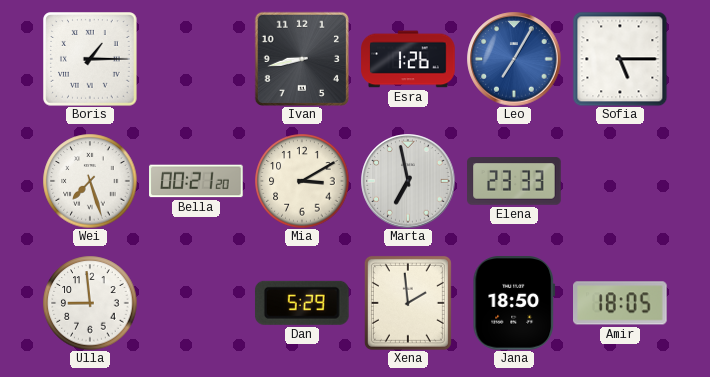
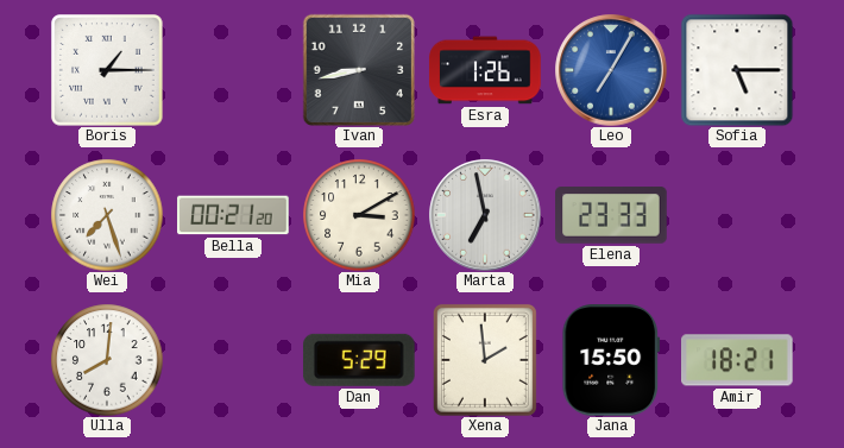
Ulla: 8:59 -> 8:01
Jana: 18:50 -> 15:50
Amir: 18:05 -> 18:21
